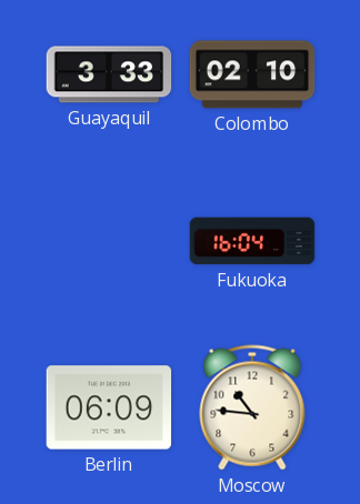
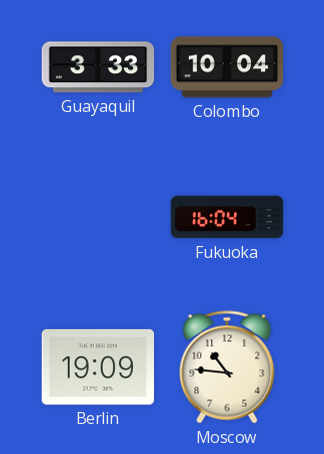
Colombo: 02:10 -> 10:04
Berlin: 06:09 -> 19:09
